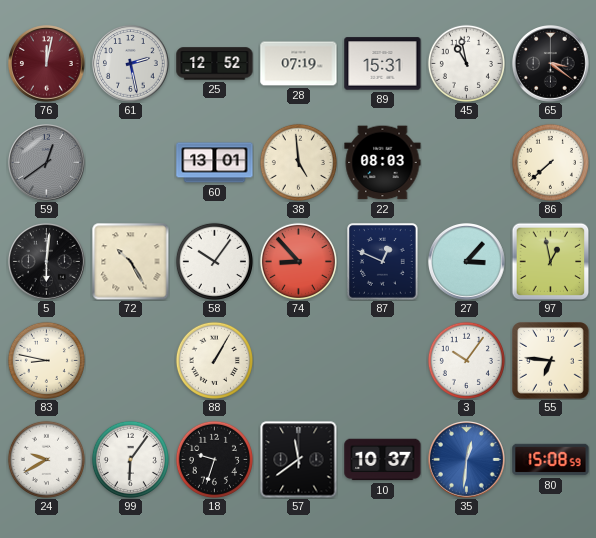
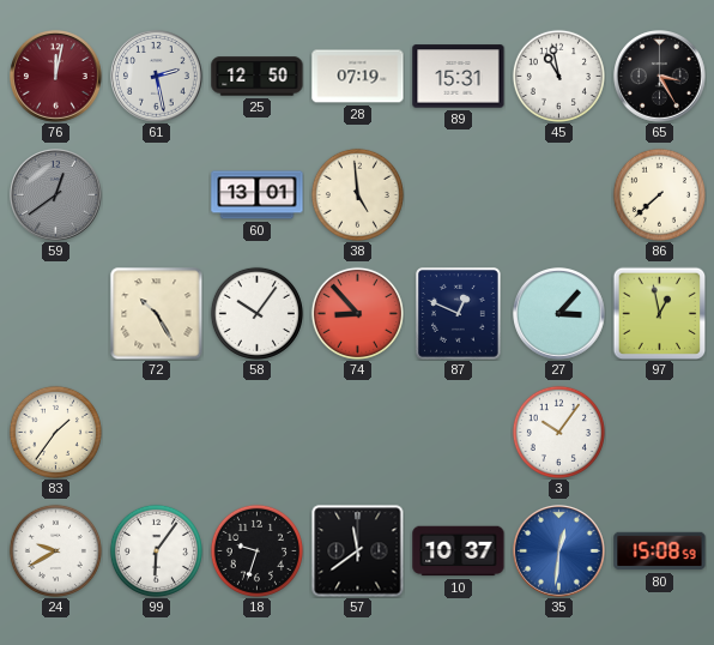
25: 12:52 -> 12:50
65: 3:21 -> 3:25
22: 08:03 -> none
5: 6:01 -> none
83: 8:47 -> 1:36
88: 1:05 -> none
55: 6:46 -> none
